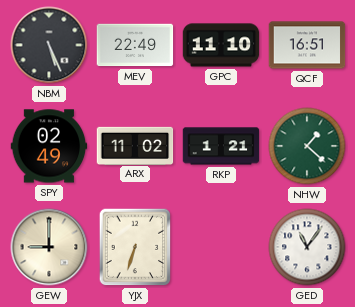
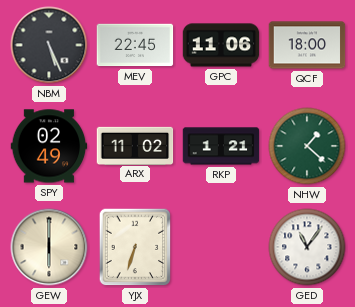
MEV: 22:49 -> 22:45
GPC: 11:10 -> 11:06
QCF: 16:51 -> 18:00
GEW: 9:00 -> 6:00
